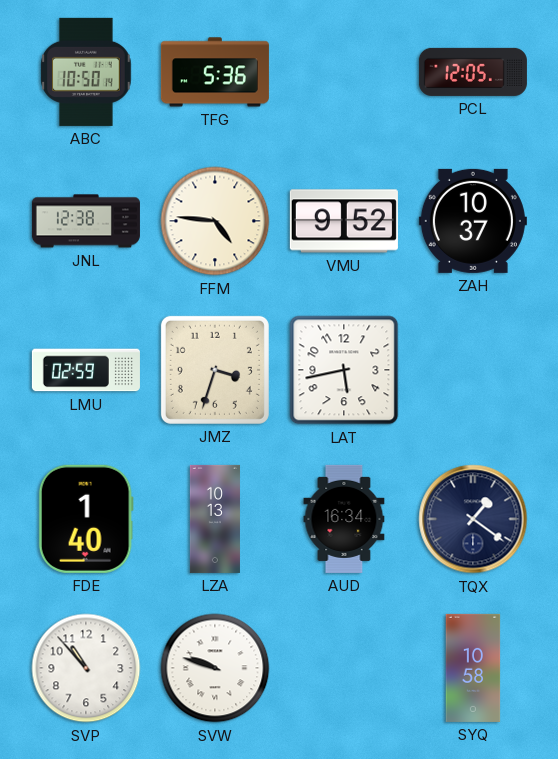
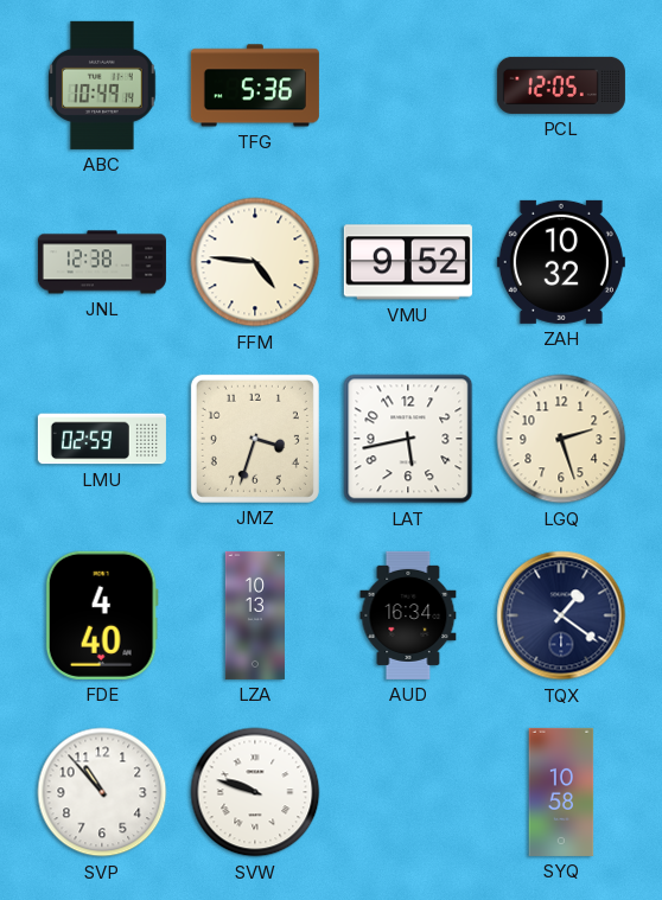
ABC: 10:50 -> 10:49
ZAH: 10:37 -> 10:32
LGQ: none -> 2:27
FDE: 1:40 -> 4:40
